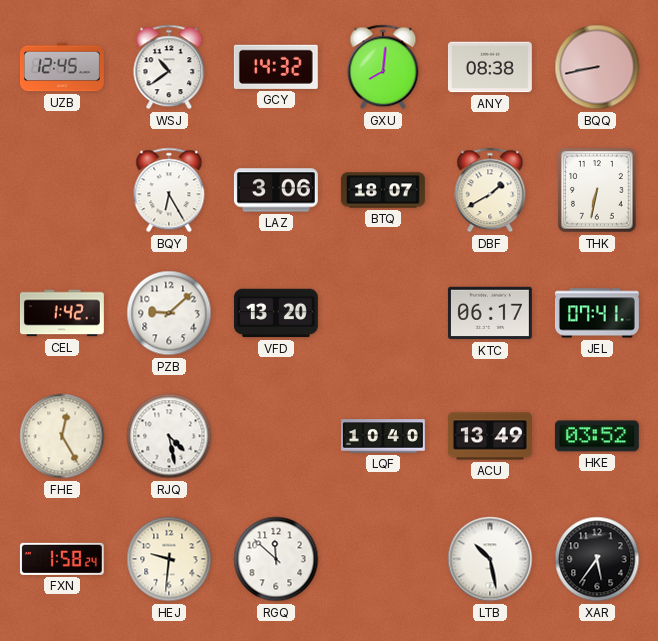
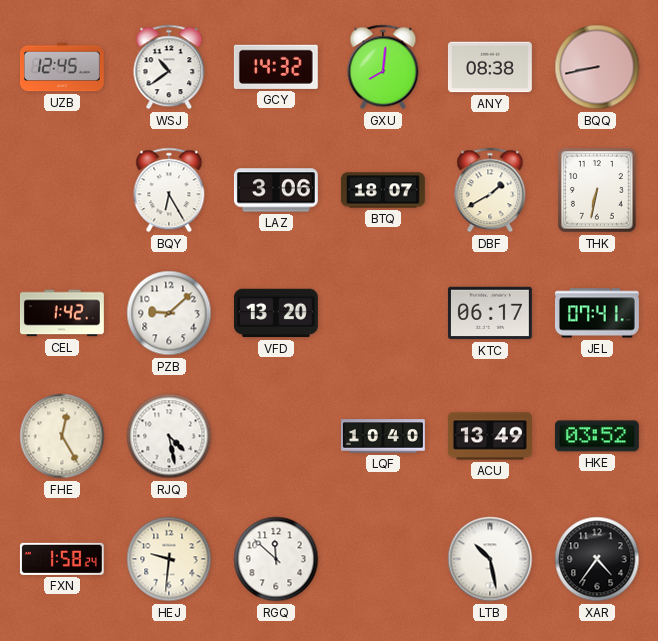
XAR: 5:36 -> 4:36
